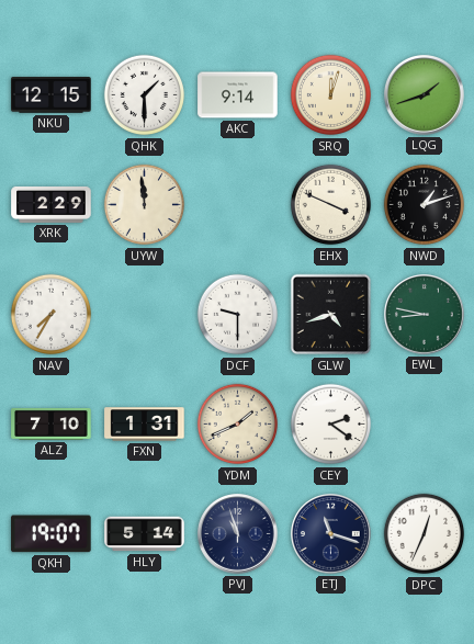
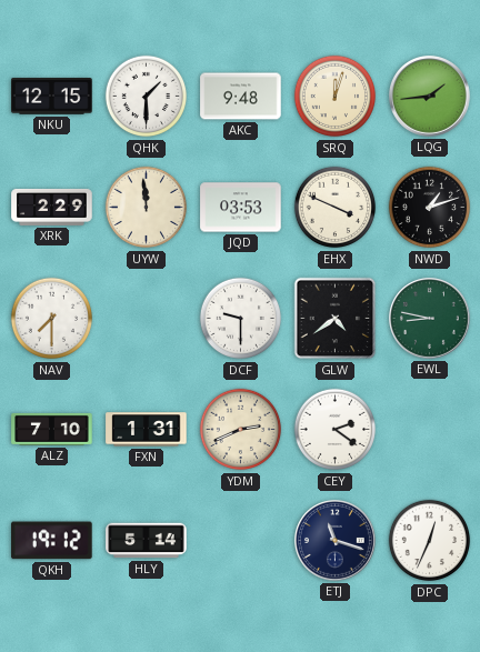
AKC: 9:14 -> 9:48
LQG: 1:42 -> 1:44
JQD: none -> 03:53
NAV: 7:35 -> 7:30
GLW: 4:42 -> 4:39
YDM: 1:41 -> 2:41
QKH: 19:07 -> 19:12
PVJ: 10:57 -> none
